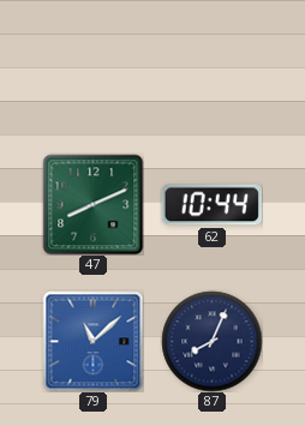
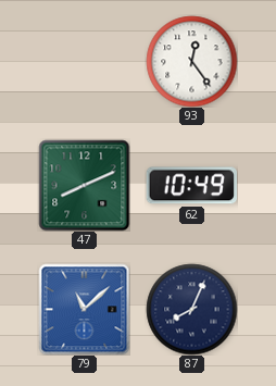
93: none -> 12:24
62: 10:44 -> 10:49
